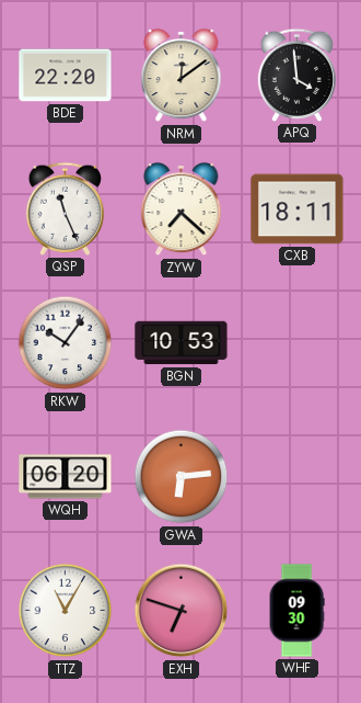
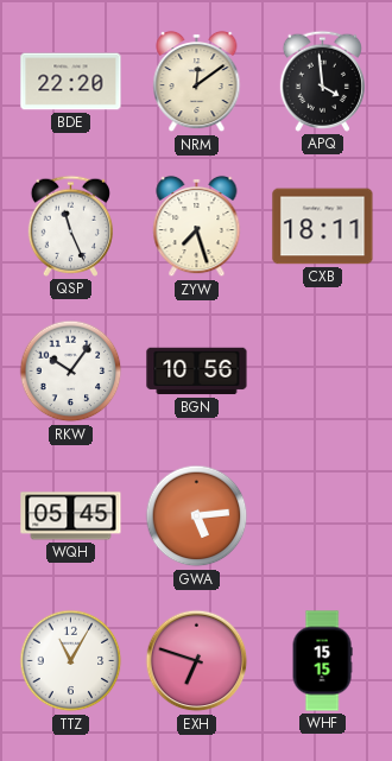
ZYW: 7:22 -> 7:27
BGN: 10:53 -> 10:56
WQH: 06:20 -> 05:45
GWA: 6:14 -> 5:14
WHF: 09:30 -> 15:15
